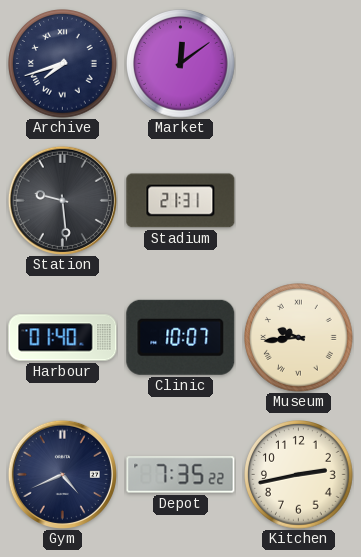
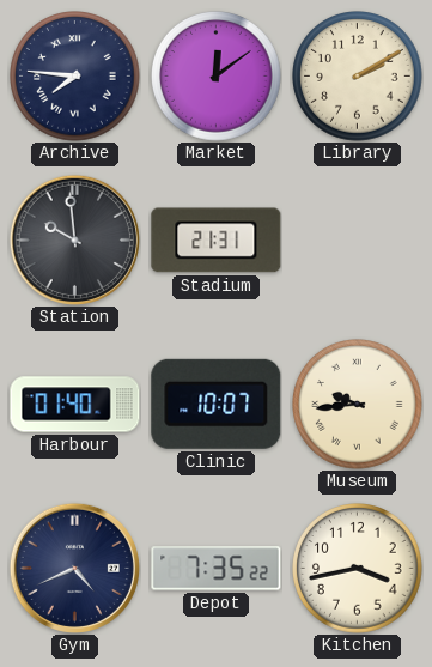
Archive: 7:42 -> 7:46
Library: none -> 2:10
Station: 9:29 -> 9:59
Kitchen: 2:43 -> 3:43
